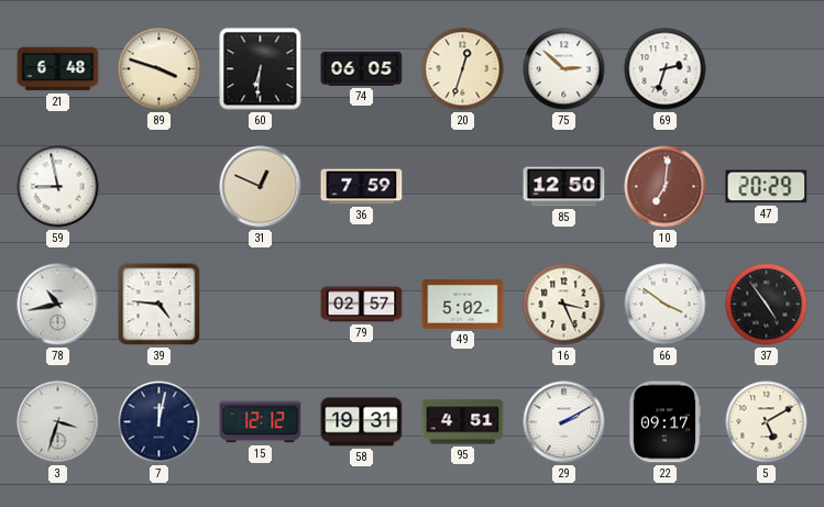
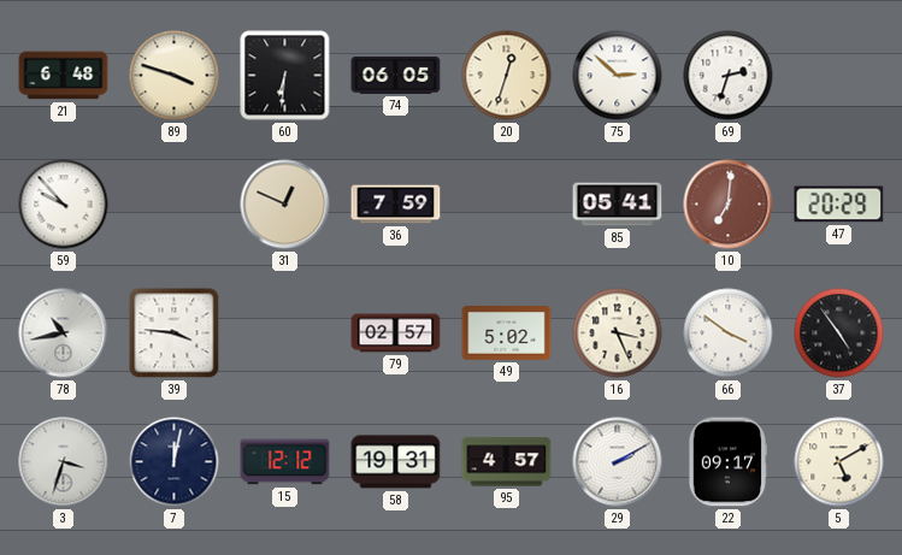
59: 8:58 -> 9:53
85: 12:50 -> 05:41
39: 4:46 -> 3:46
95: 4:51 -> 4:57
